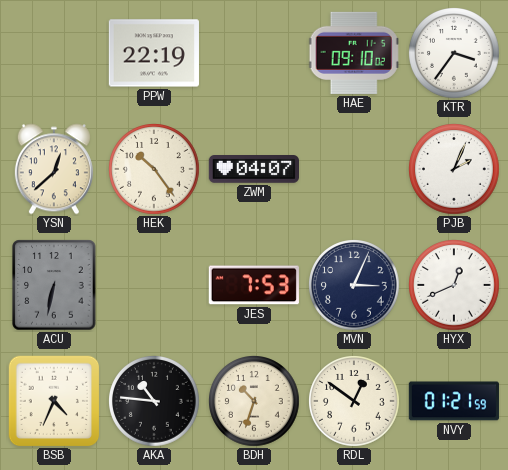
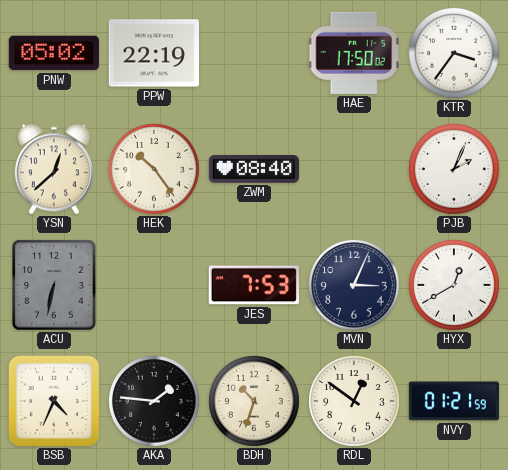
PNW: none -> 05:02
HAE: 09:10 -> 17:50
ZWM: 04:07 -> 08:40
HYX: 12:41 -> 12:40
AKA: 10:46 -> 1:46
